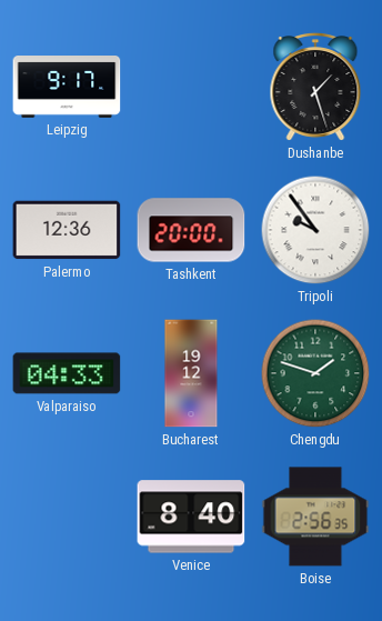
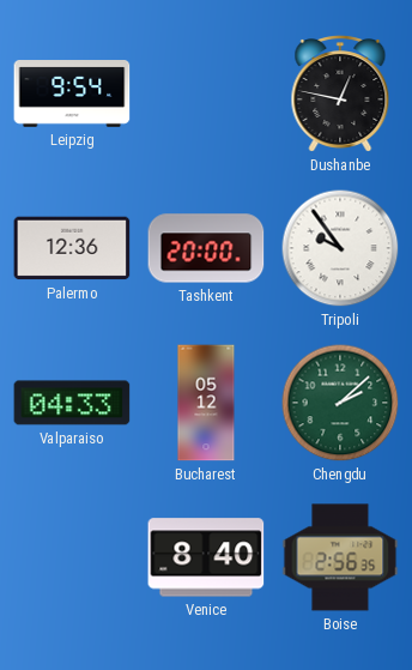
Leipzig: 9:17 -> 9:54
Dushanbe: 1:27 -> 12:47
Bucharest: 19:12 -> 05:12
Chengdu: 1:48 -> 2:08
